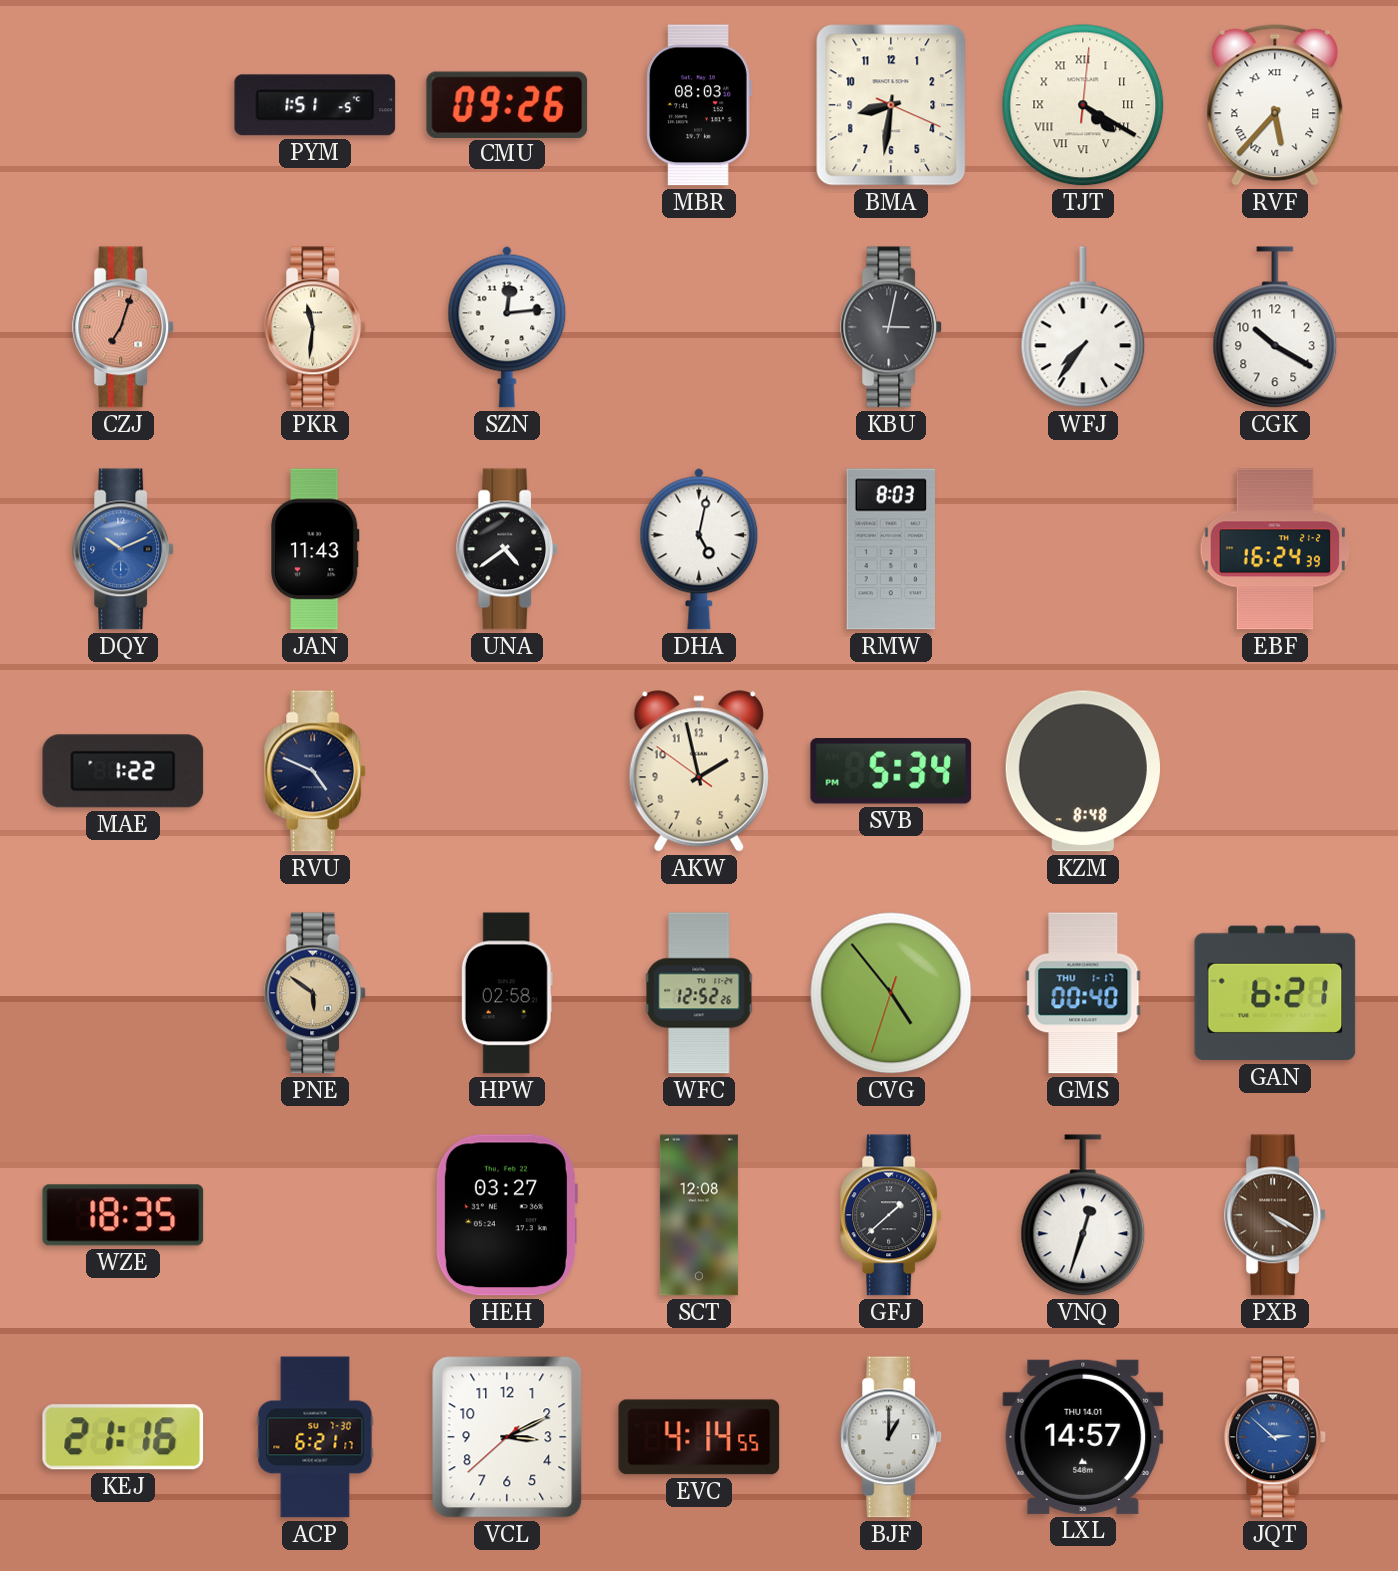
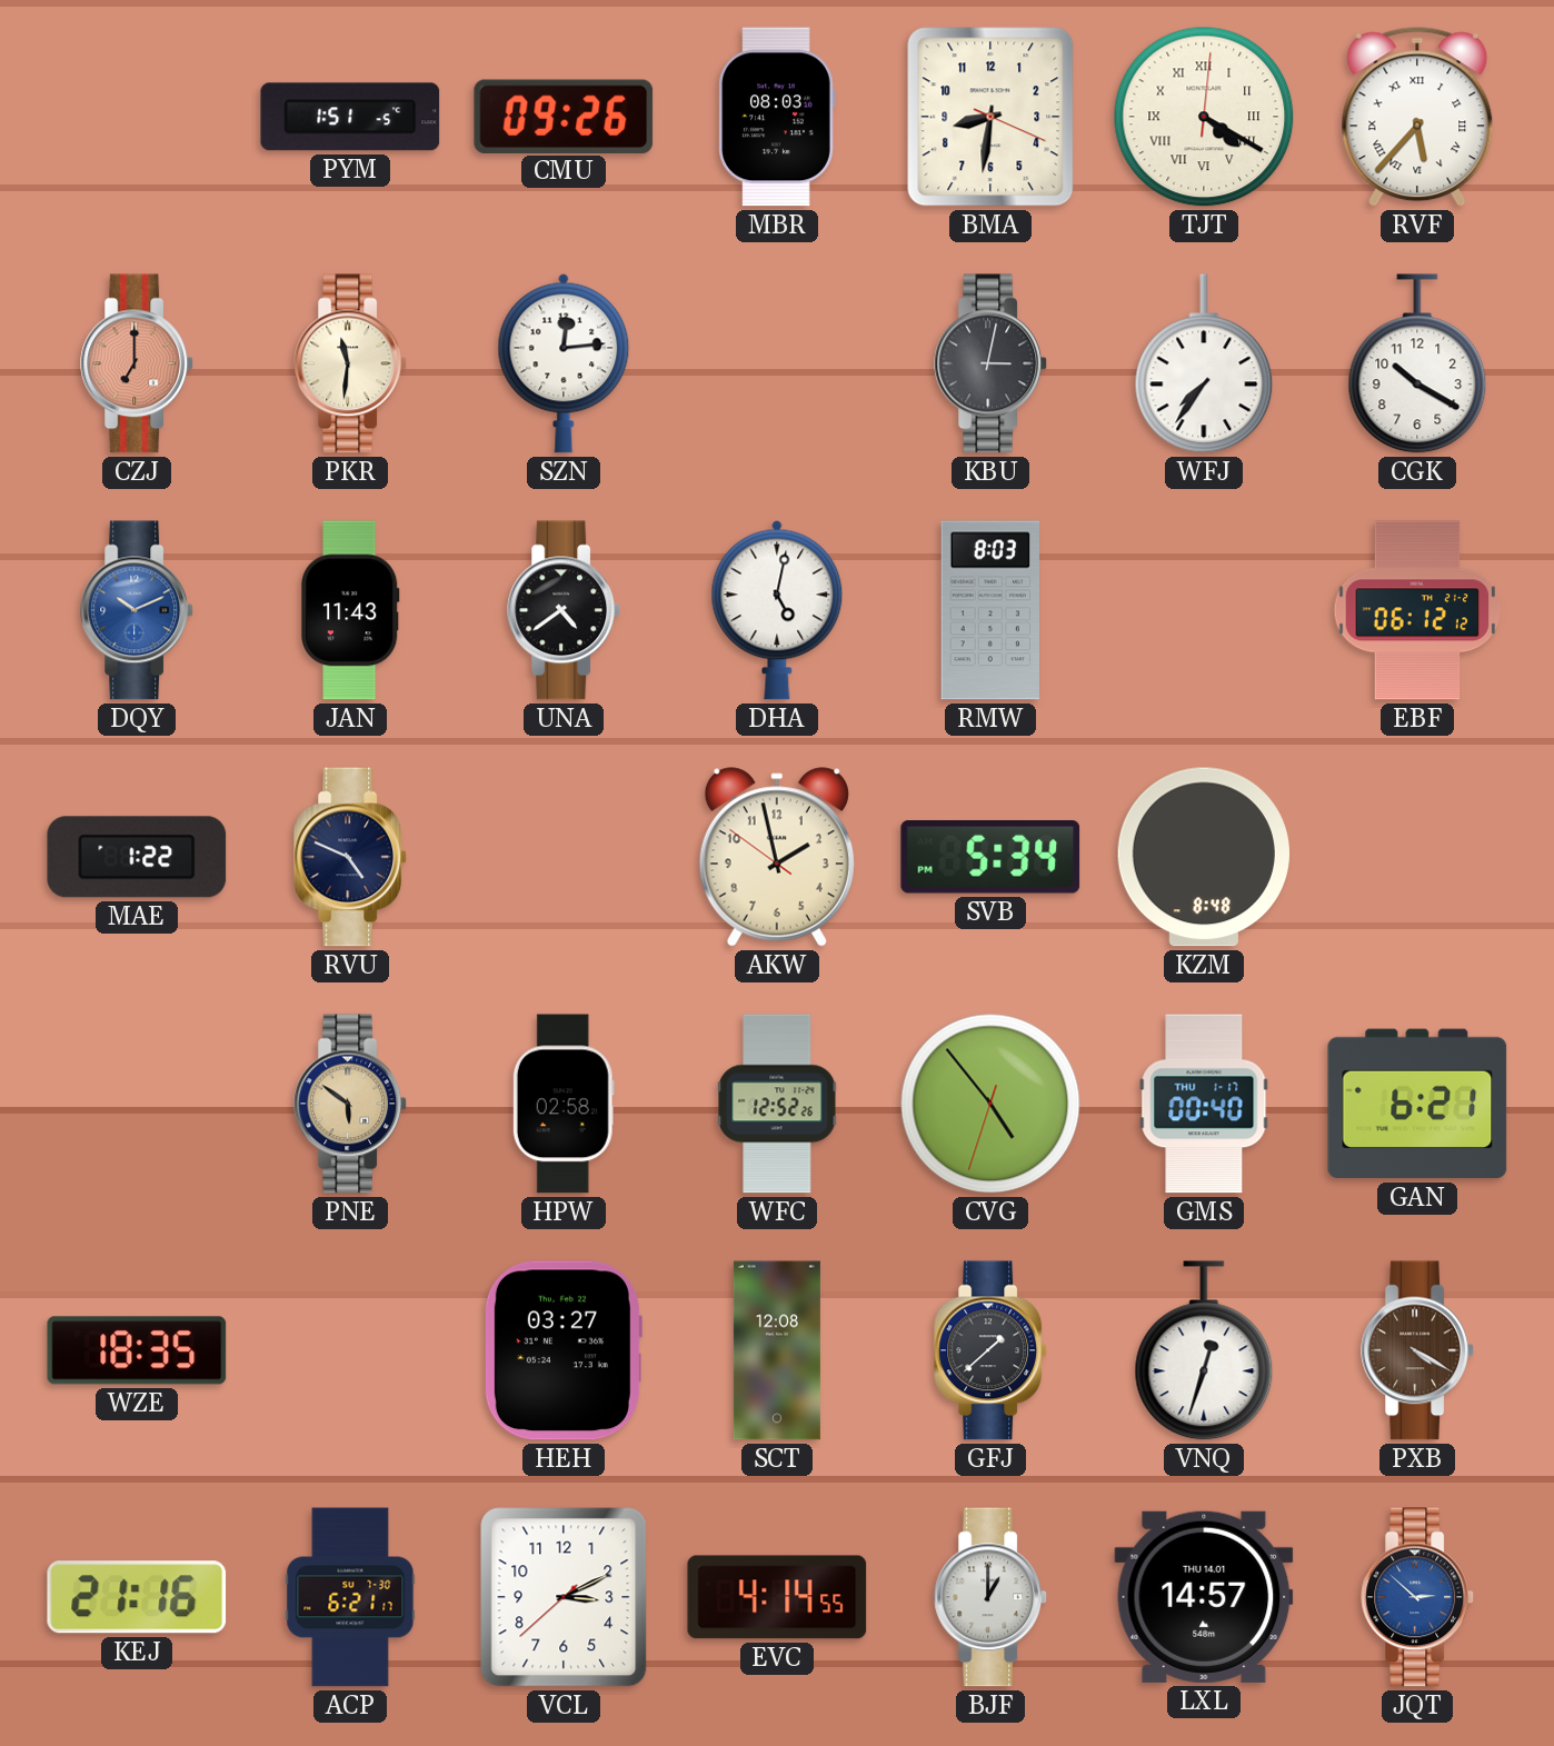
CZJ: 7:03 -> 7:00
EBF: 16:24 -> 06:12
